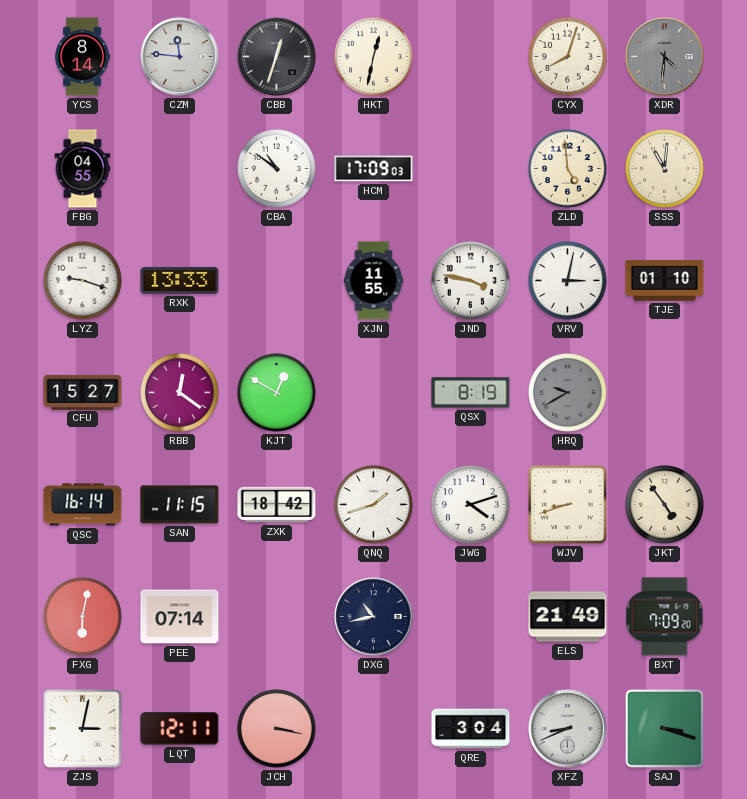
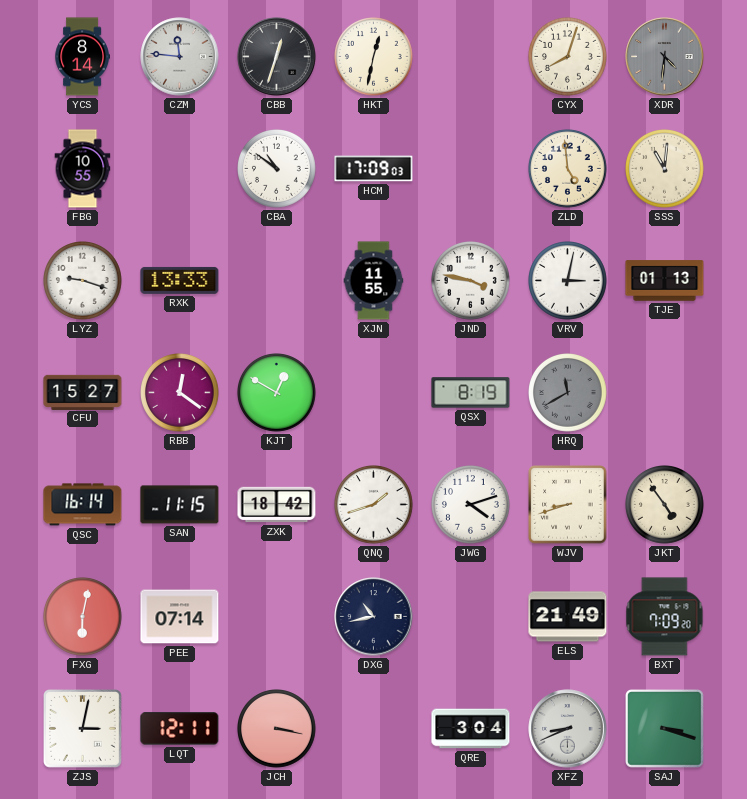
FBG: 04:55 -> 10:55
TJE: 01:10 -> 01:13
HRQ: 9:40 -> 11:40
